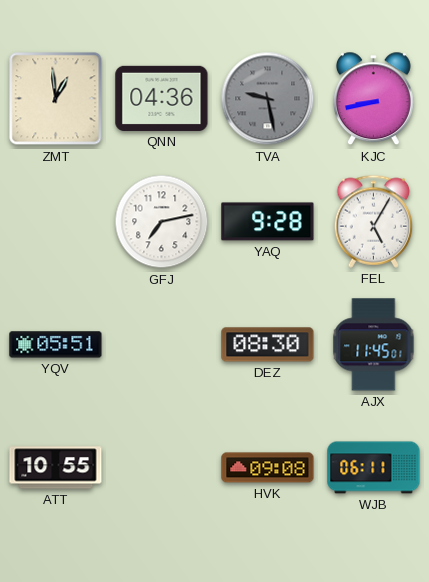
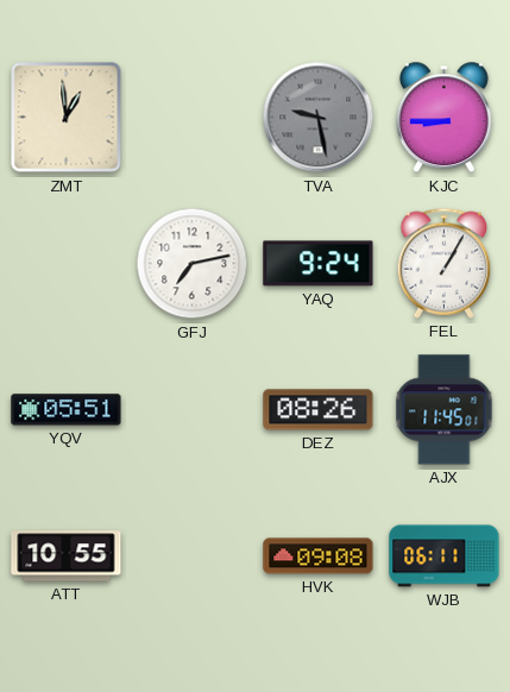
QNN: 04:36 -> none
KJC: 8:43 -> 8:45
YAQ: 9:28 -> 9:24
FEL: 5:05 -> 1:05
DEZ: 08:30 -> 08:26
